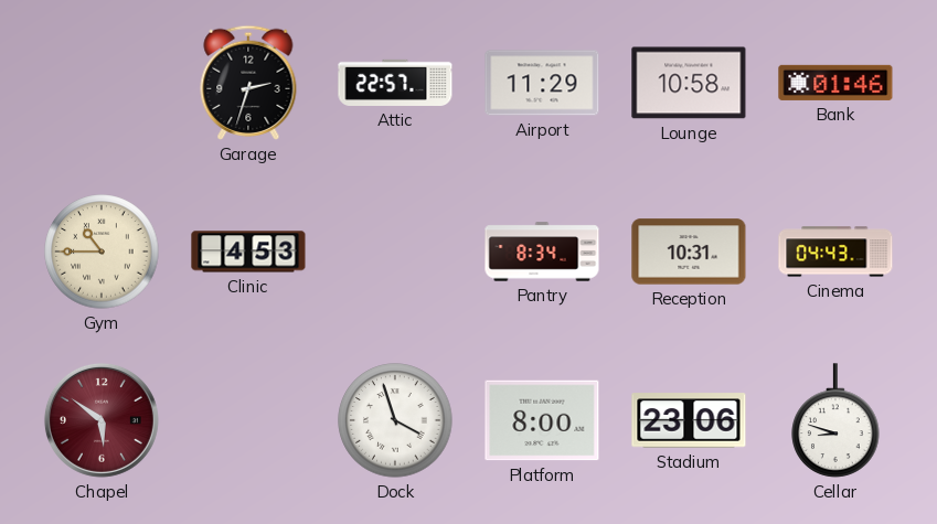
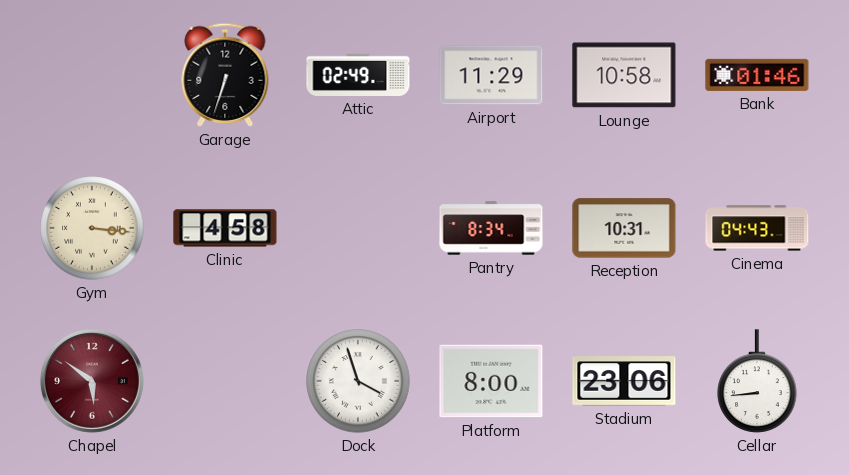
Garage: 2:33 -> 6:33
Attic: 22:57 -> 02:49
Gym: 10:45 -> 3:16
Clinic: 4:53 -> 4:58
Cellar: 8:48 -> 8:44
